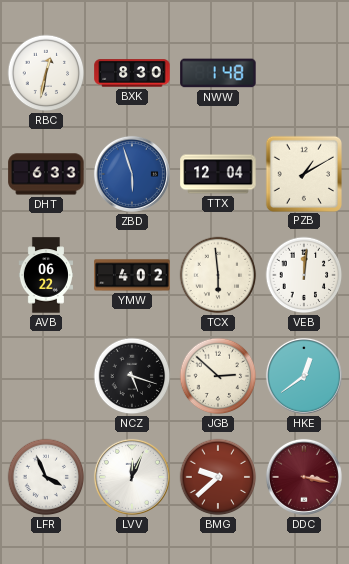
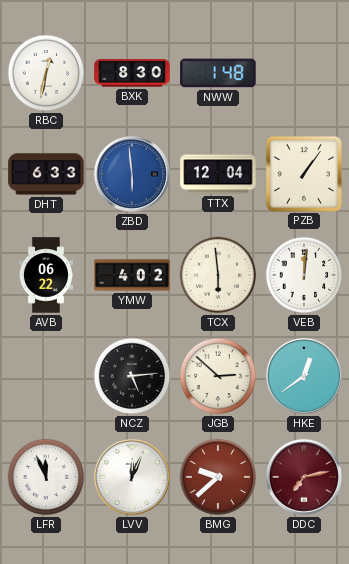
ZBD: 5:57 -> 5:59
PZB: 1:10 -> 1:06
NCZ: 5:18 -> 5:14
LFR: 3:56 -> 11:56
DDC: 3:17 -> 7:13
